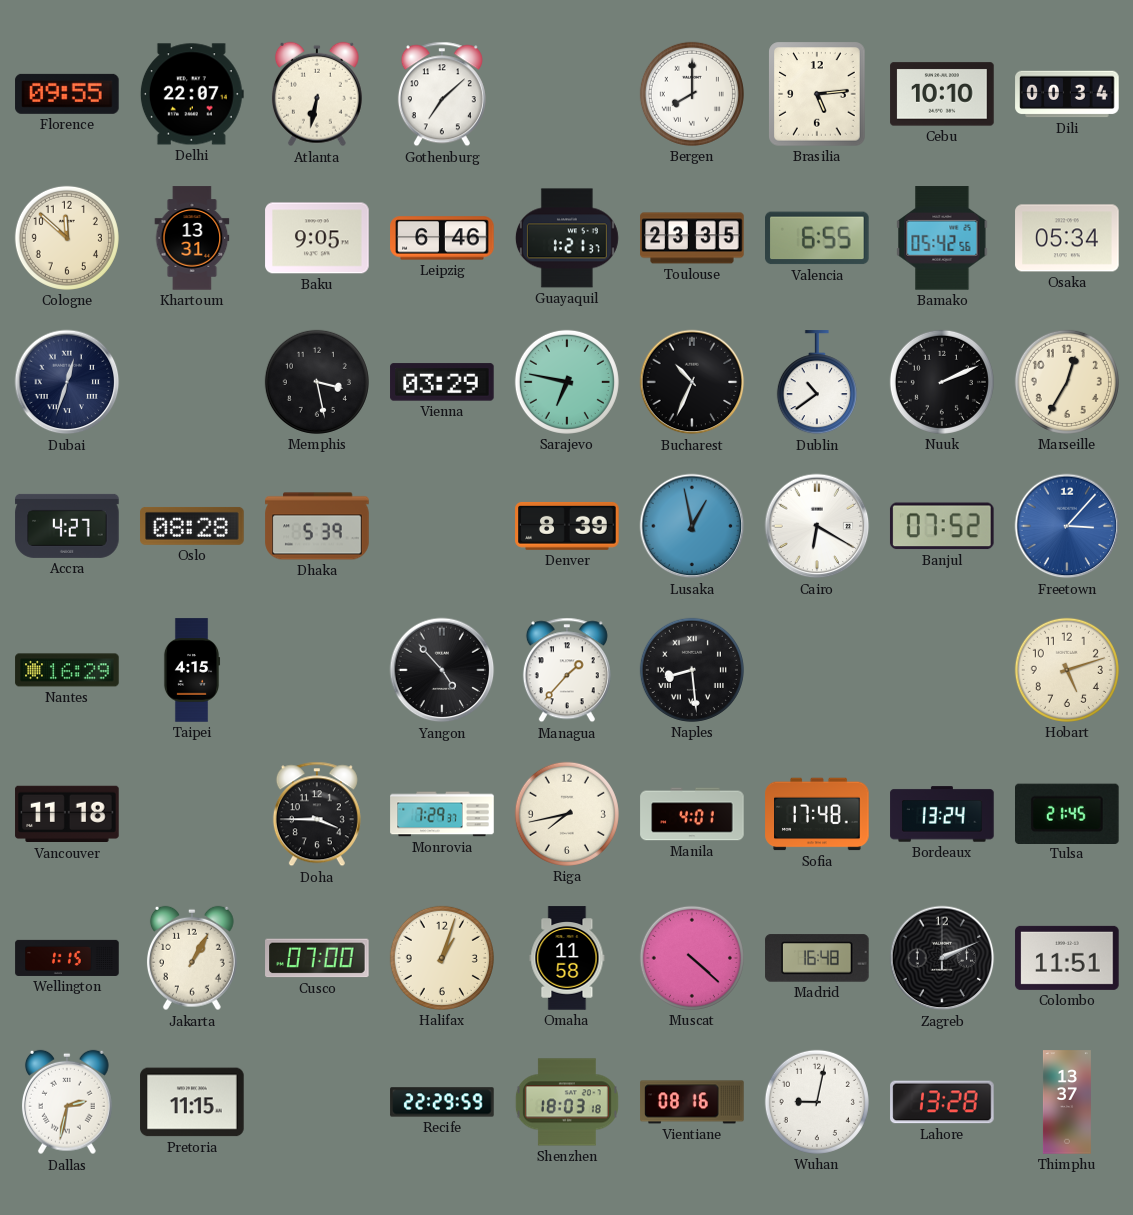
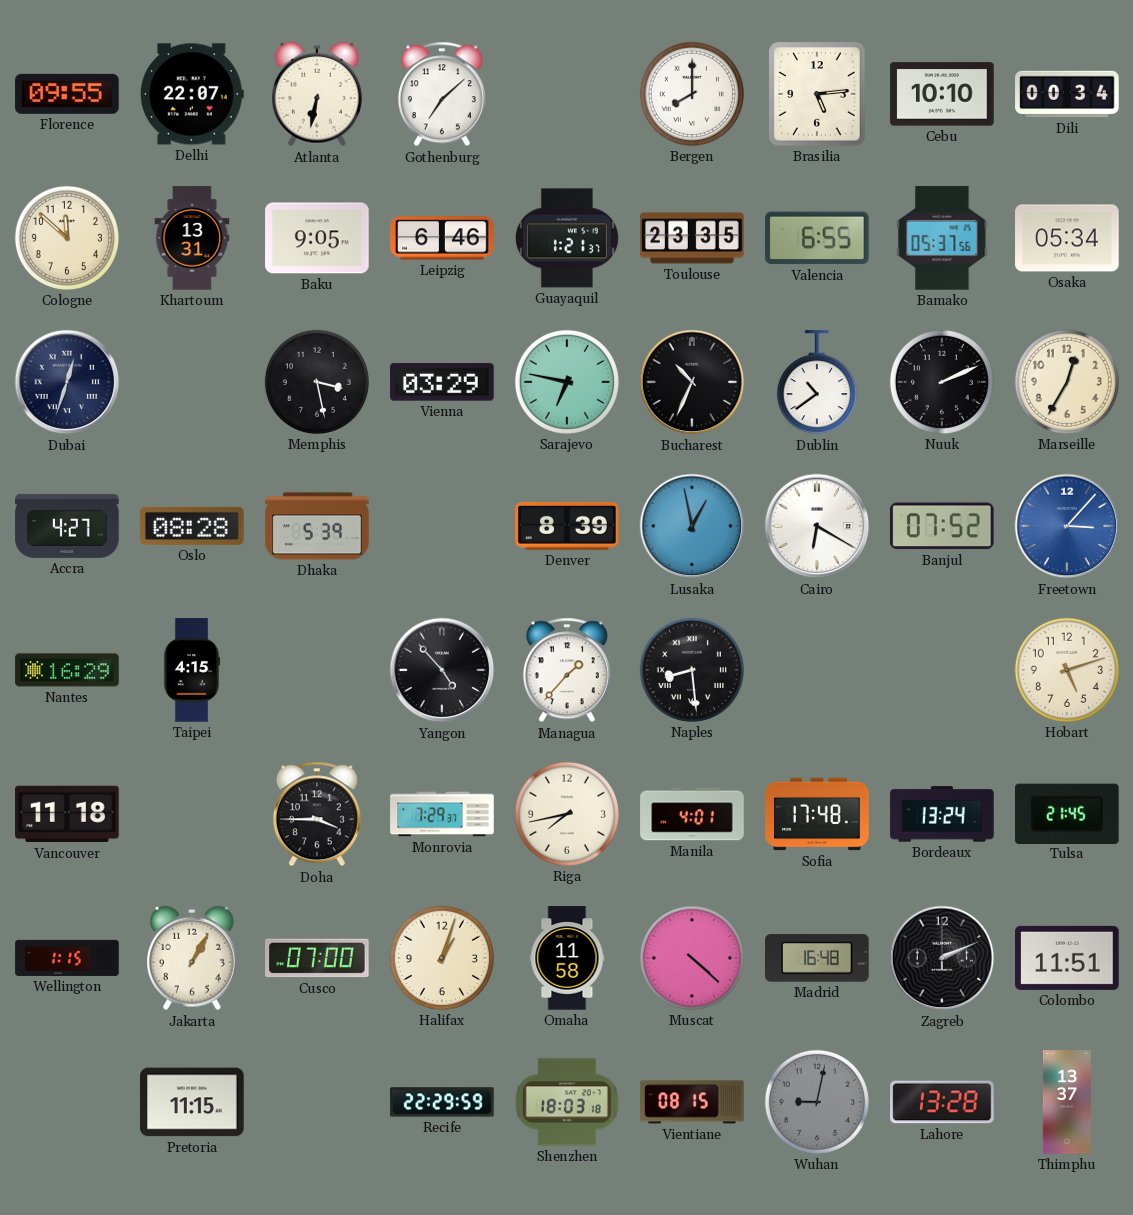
Bamako: 05:42 -> 05:37
Dallas: 2:32 -> none
Vientiane: 08:16 -> 08:15
Wuhan dial: white -> grey
